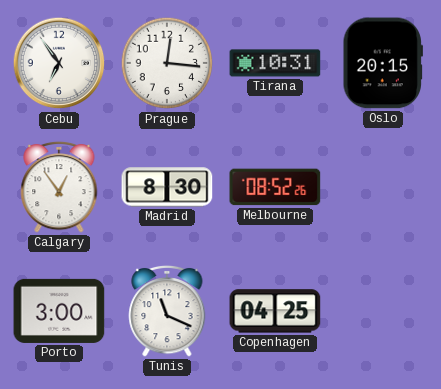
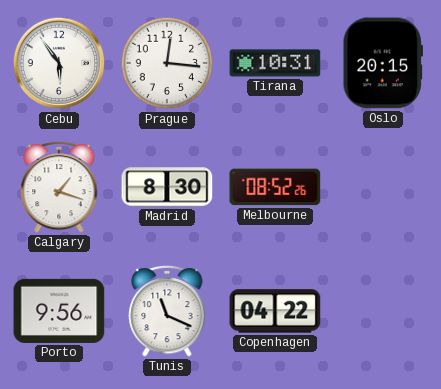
Cebu: 6:54 -> 5:54
Calgary: 12:54 -> 1:18
Porto: 3:00 -> 9:56
Copenhagen: 04:25 -> 04:22
